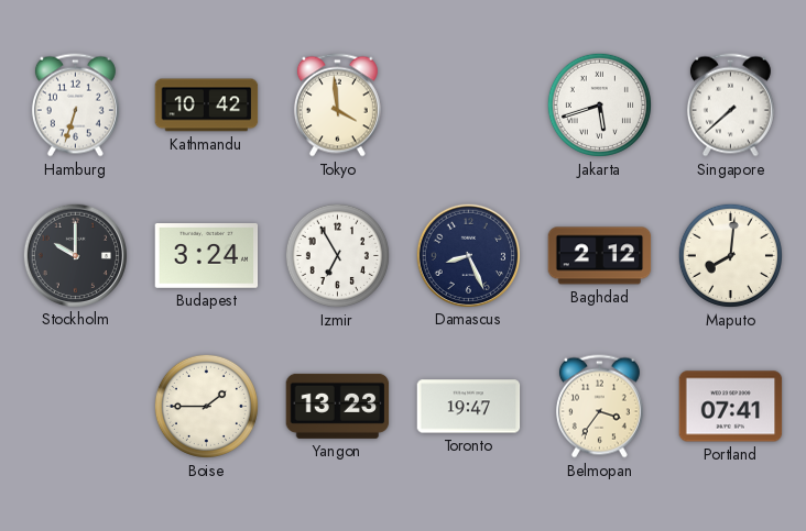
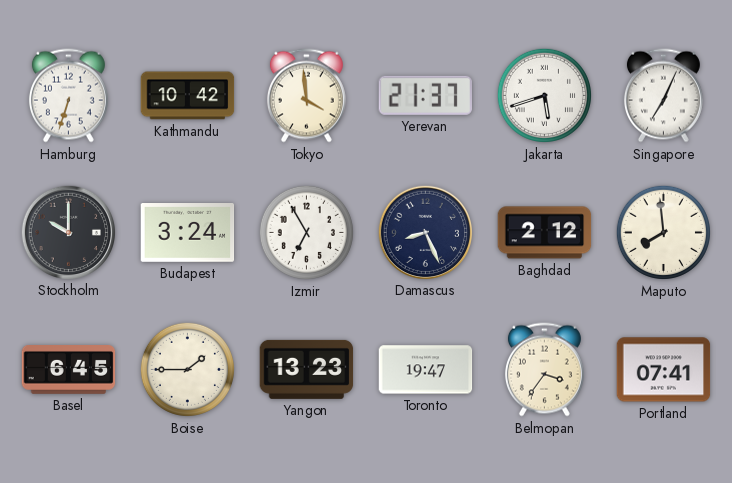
Yerevan: none -> 21:37
Singapore: 7:38 -> 7:04
Maputo: 8:01 -> 7:59
Basel: none -> 6:45
